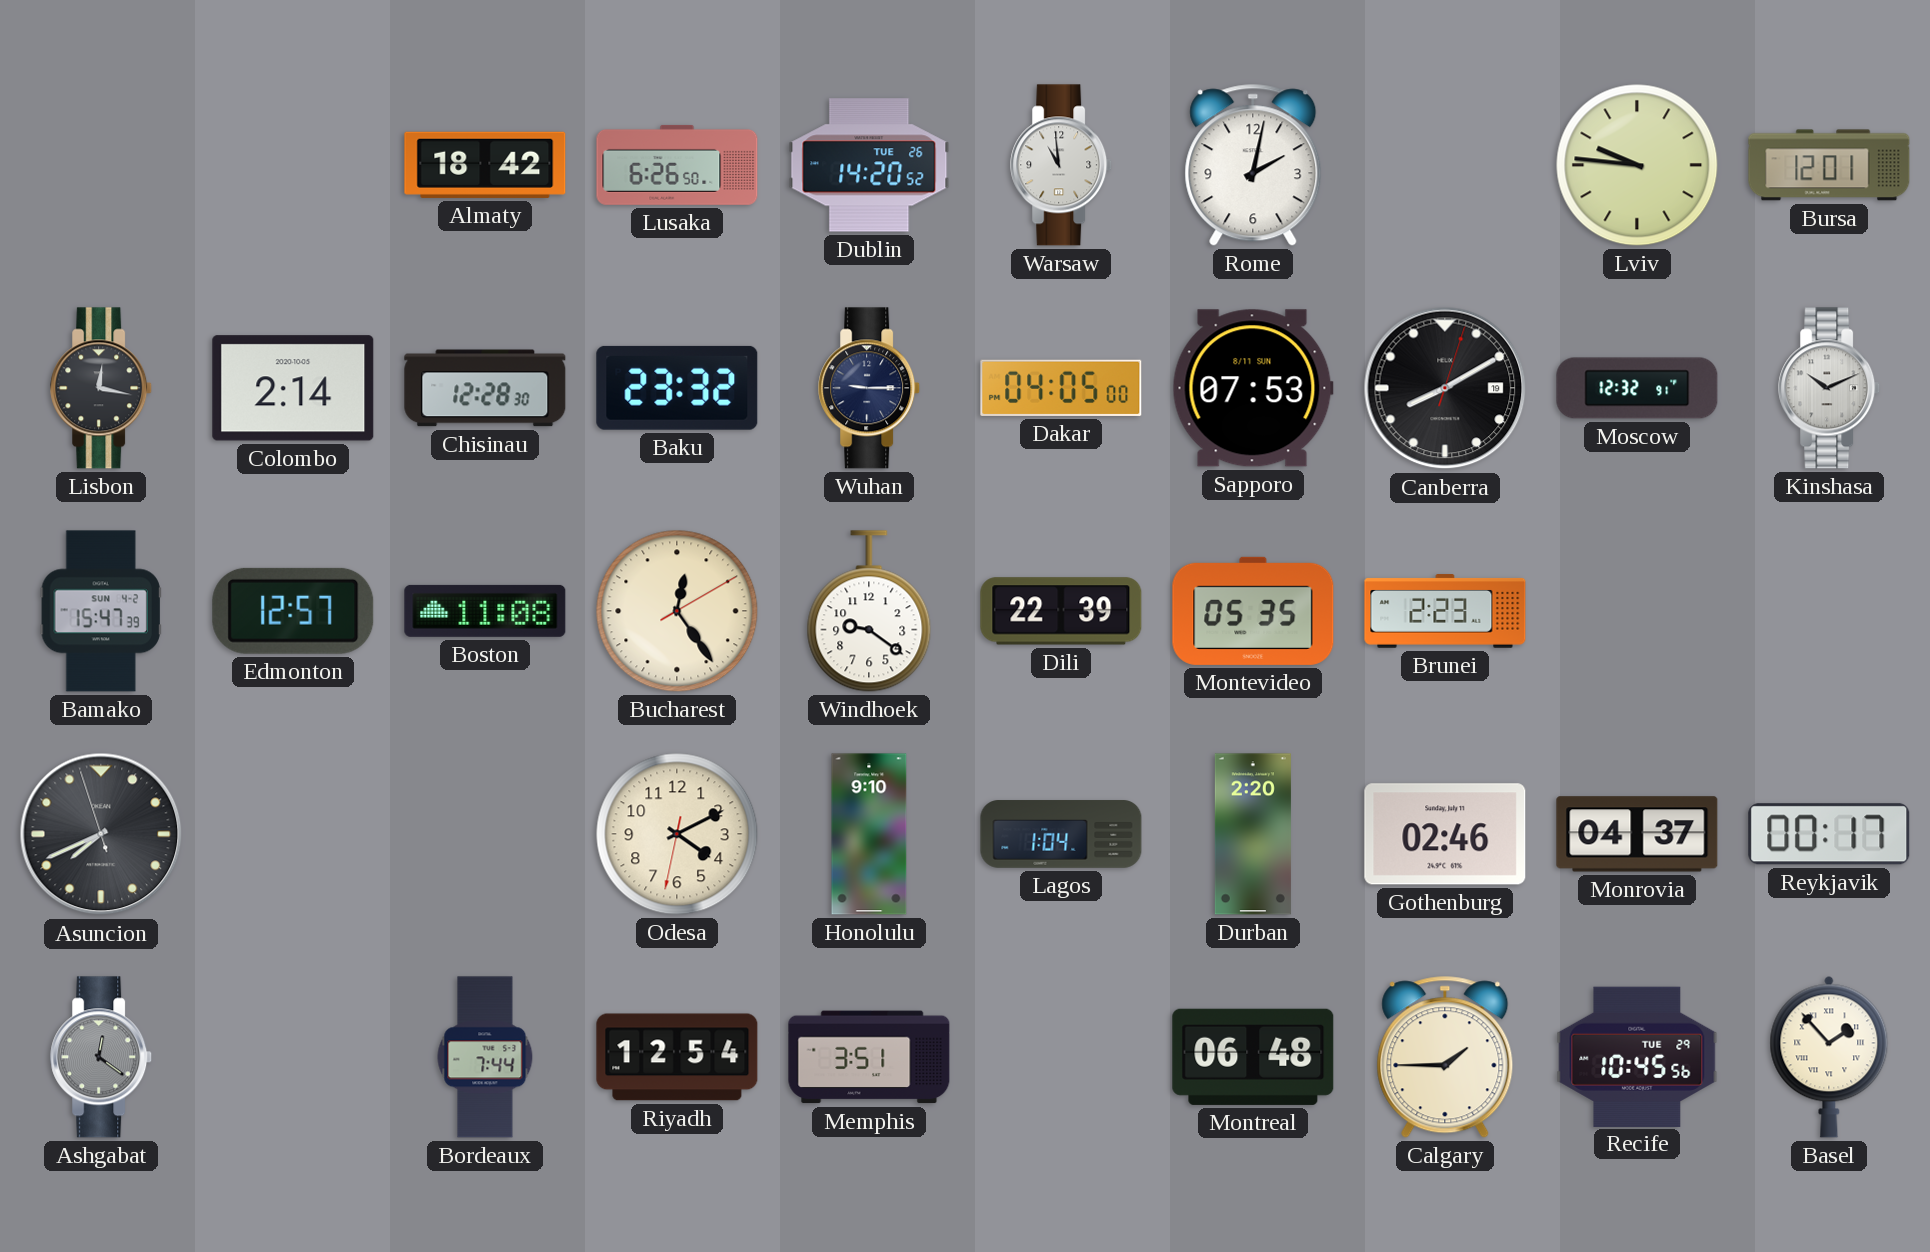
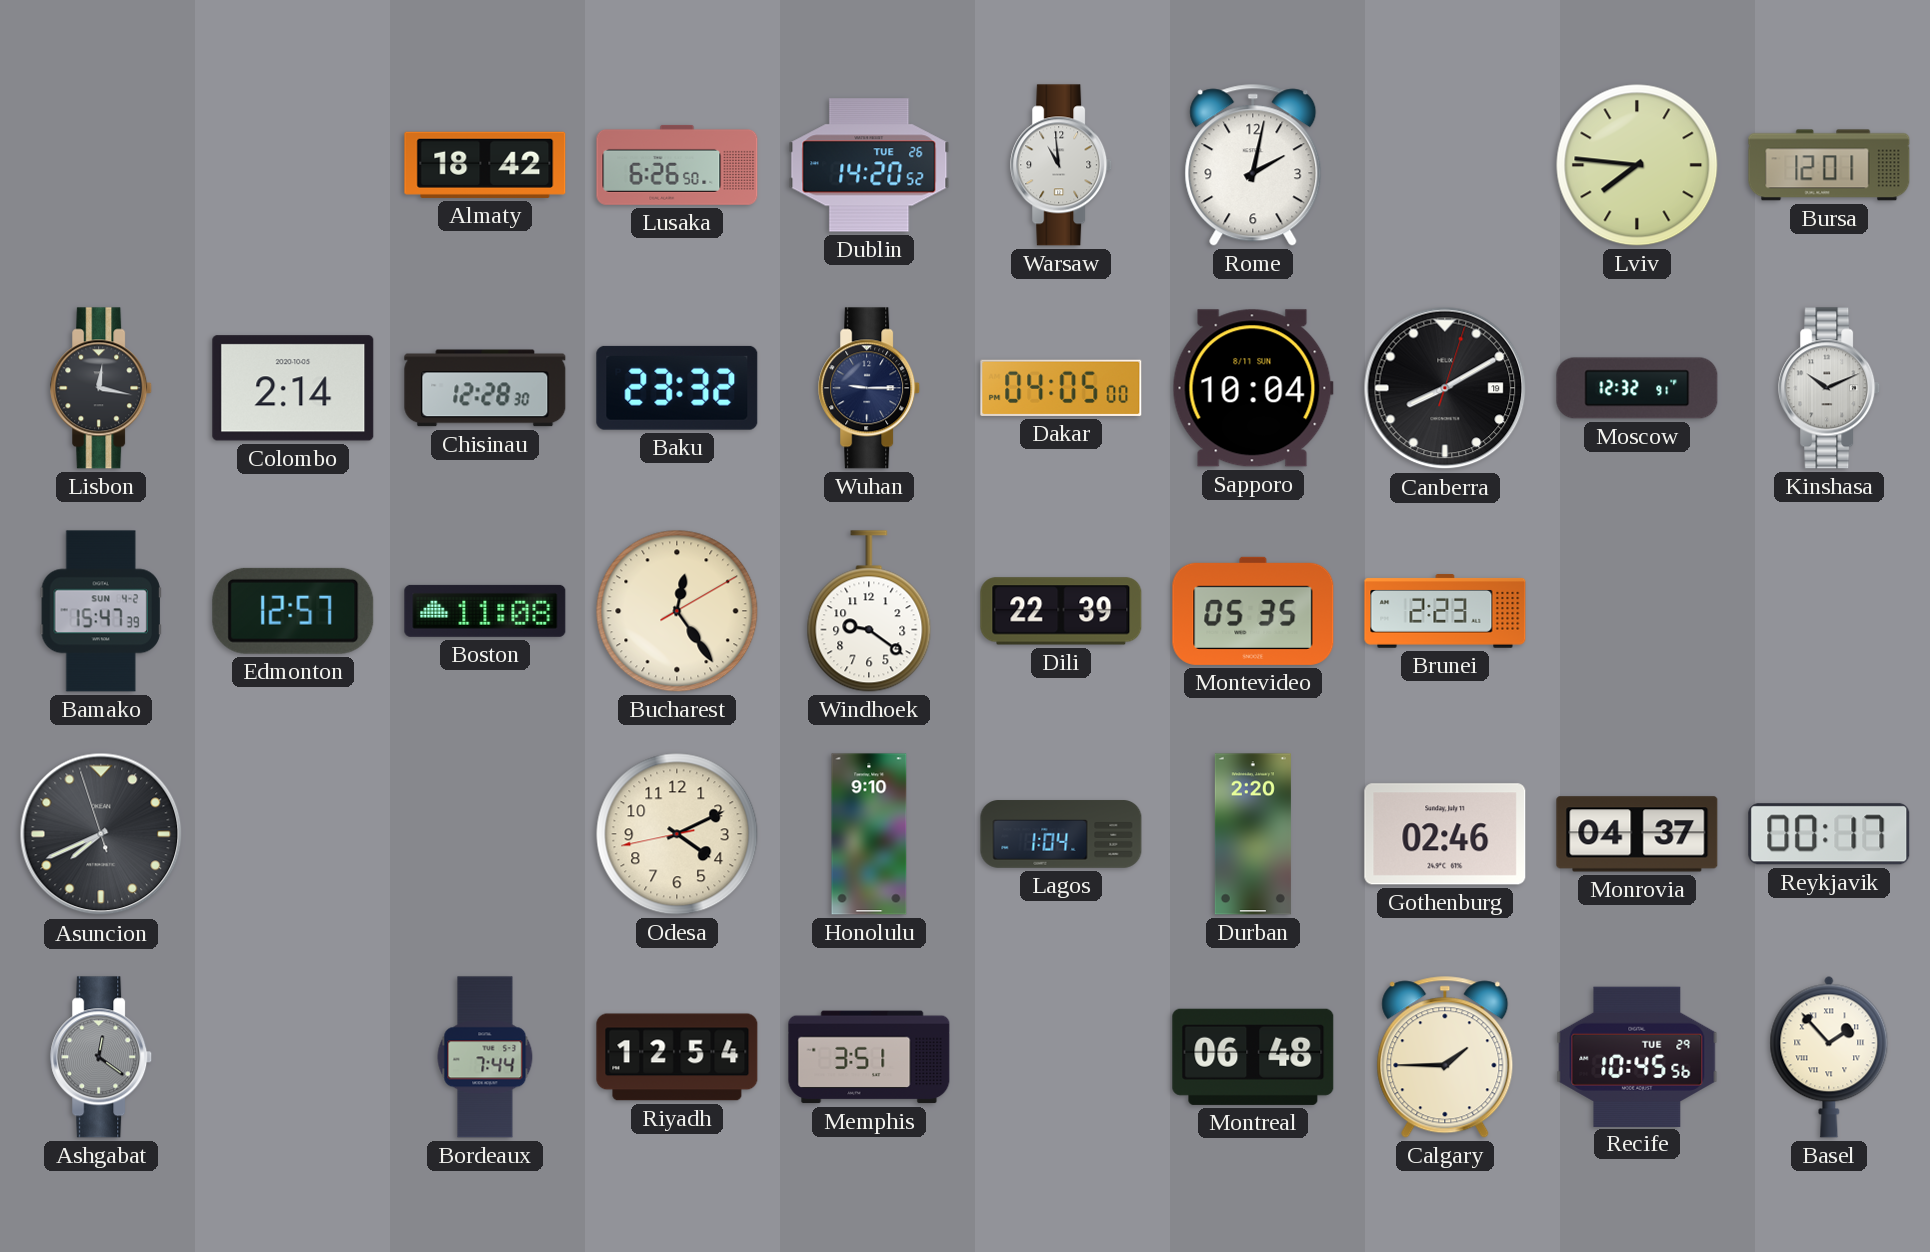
Lviv: 9:46 -> 7:46
Sapporo: 07:53 -> 10:04
Odesa: 4:10:32 -> 4:10:43
